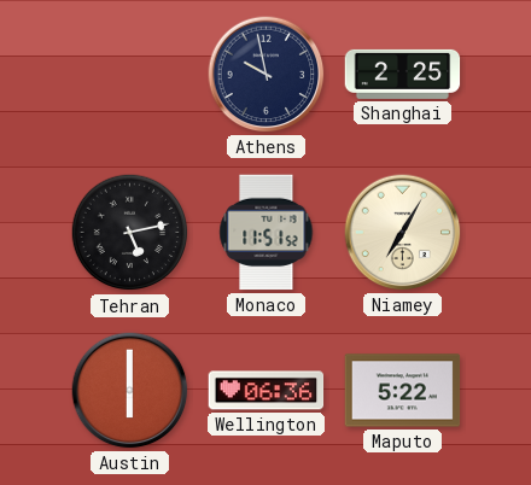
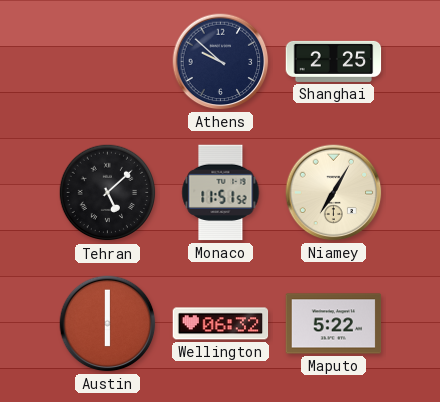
Athens: 9:58 -> 9:52
Tehran: 5:13 -> 5:08
Wellington: 06:36 -> 06:32
